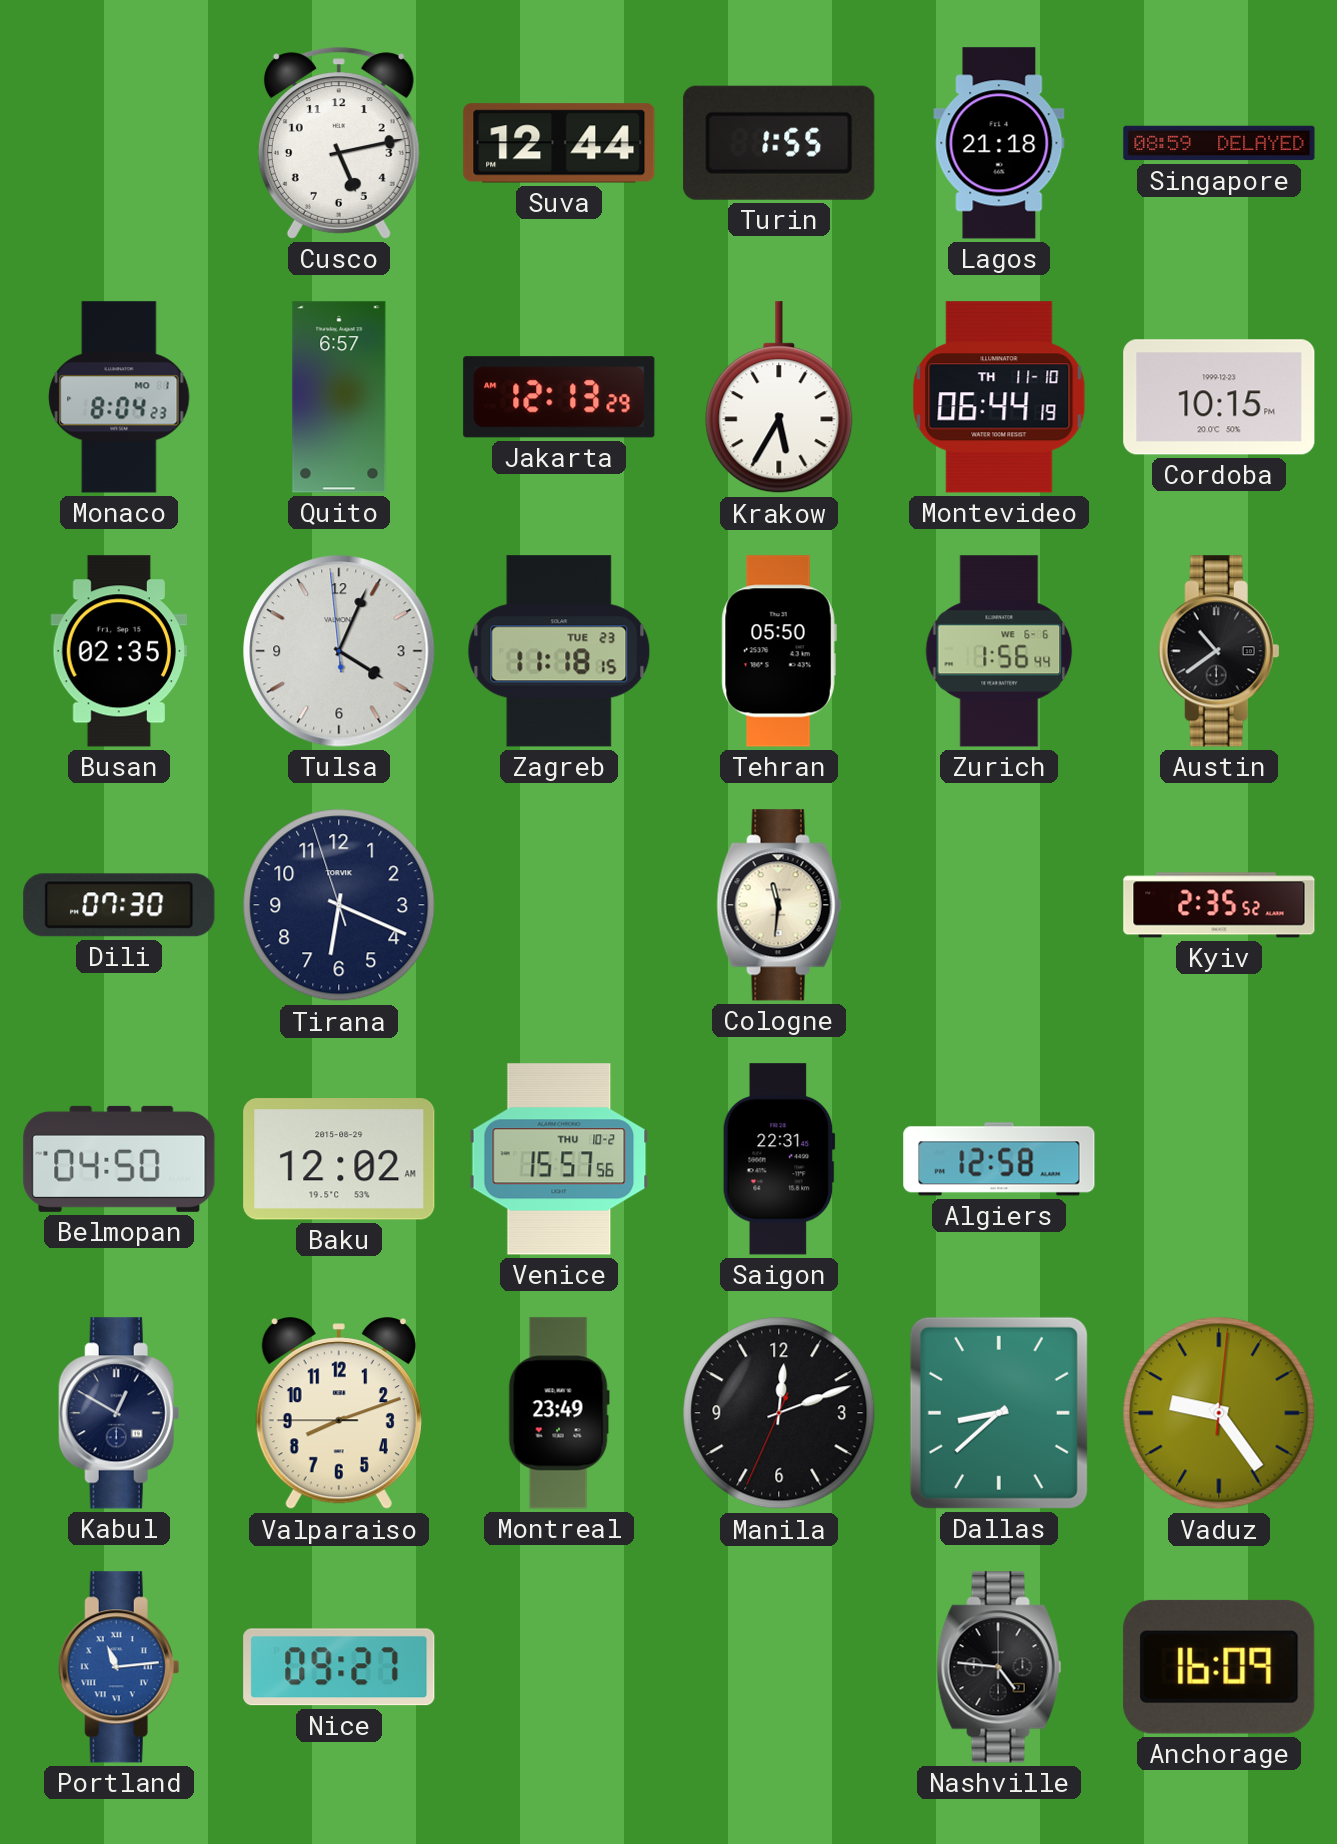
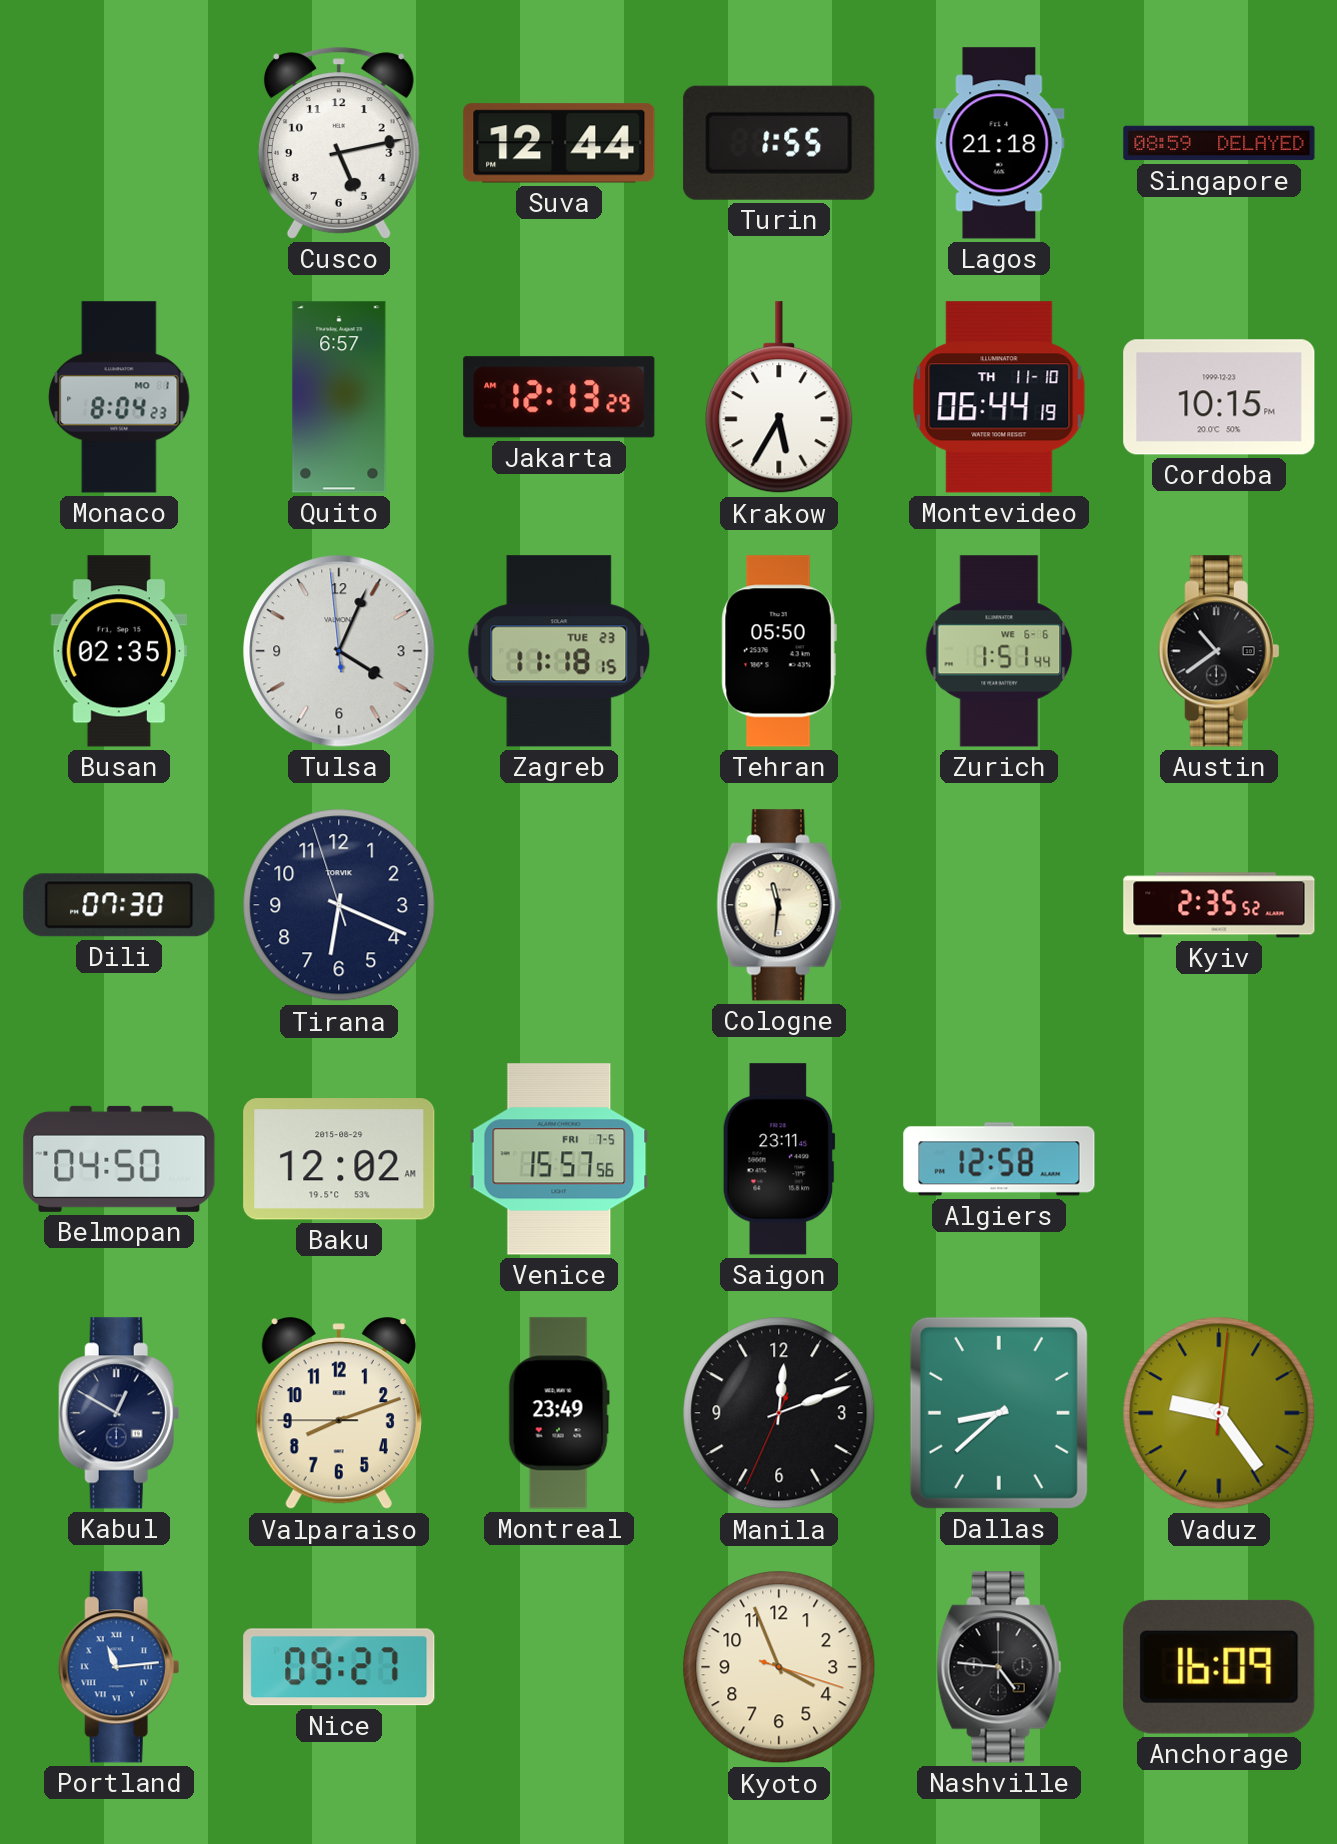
Zurich: 1:56 -> 1:51
Venice date: THU 10-2 -> FRI 7-5
Saigon: 22:31 -> 23:11
Kyoto: none -> 3:56
